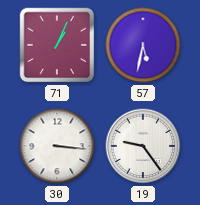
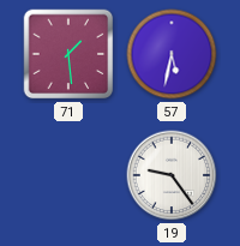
71: 1:04 -> 1:29
30: 3:16 -> none
